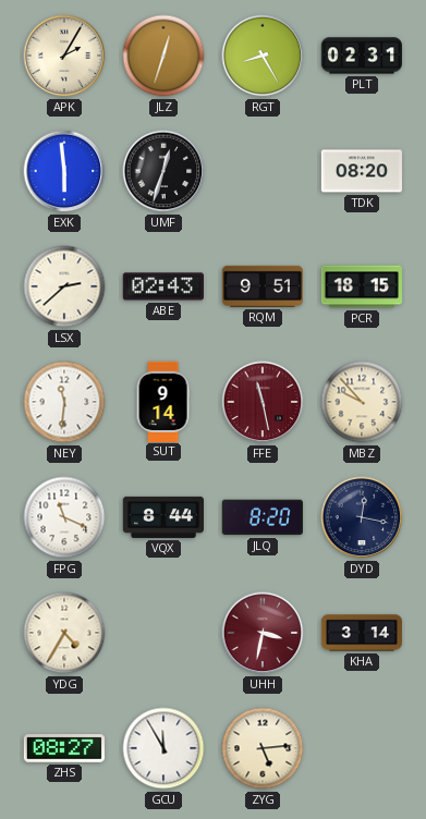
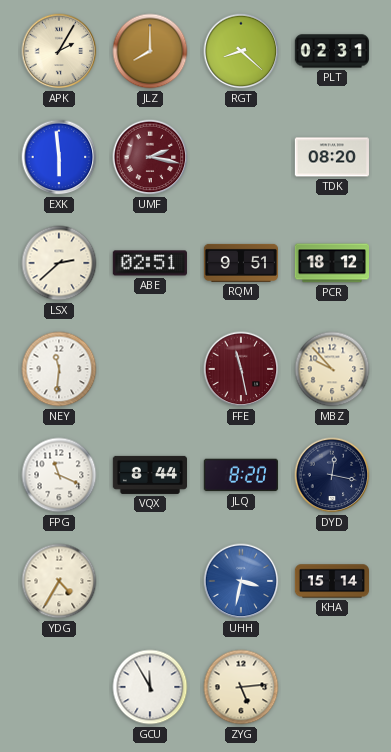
JLZ: 12:33 -> 8:00
RGT: 8:25 -> 8:22
UMF: 12:33 -> 2:17
UMF dial: black -> burgundy
ABE: 02:43 -> 02:51
PCR: 18:15 -> 18:12
SUT: 9:14 -> none
UHH dial: burgundy -> blue
KHA: 3:14 -> 15:14
ZHS: 08:27 -> none
